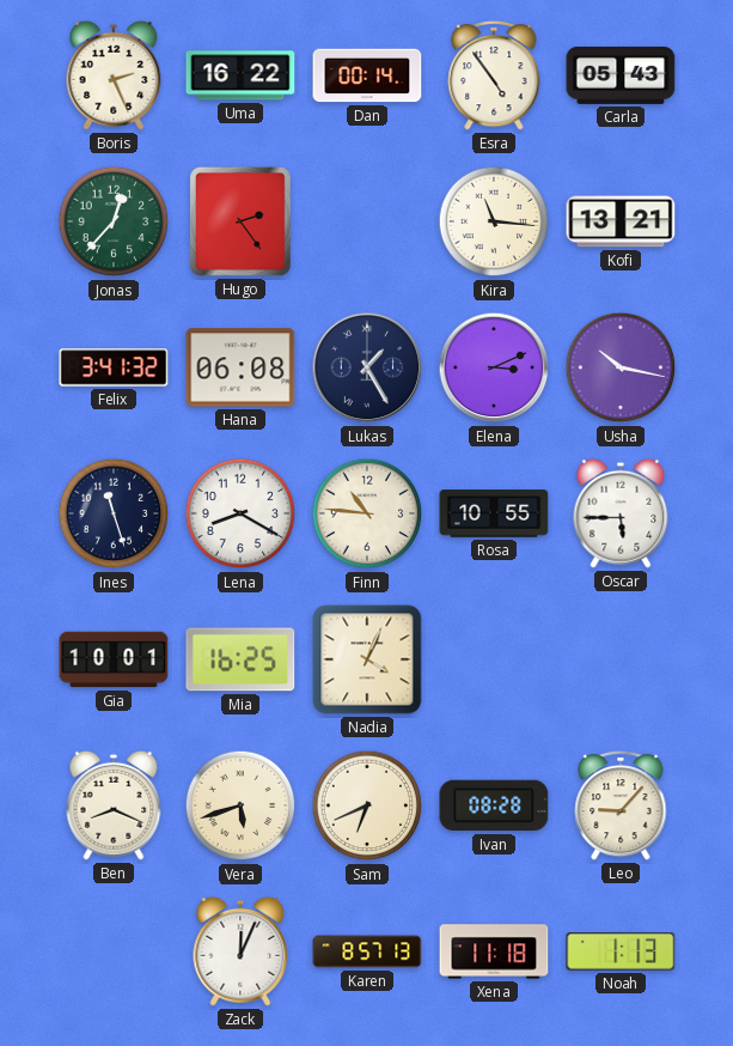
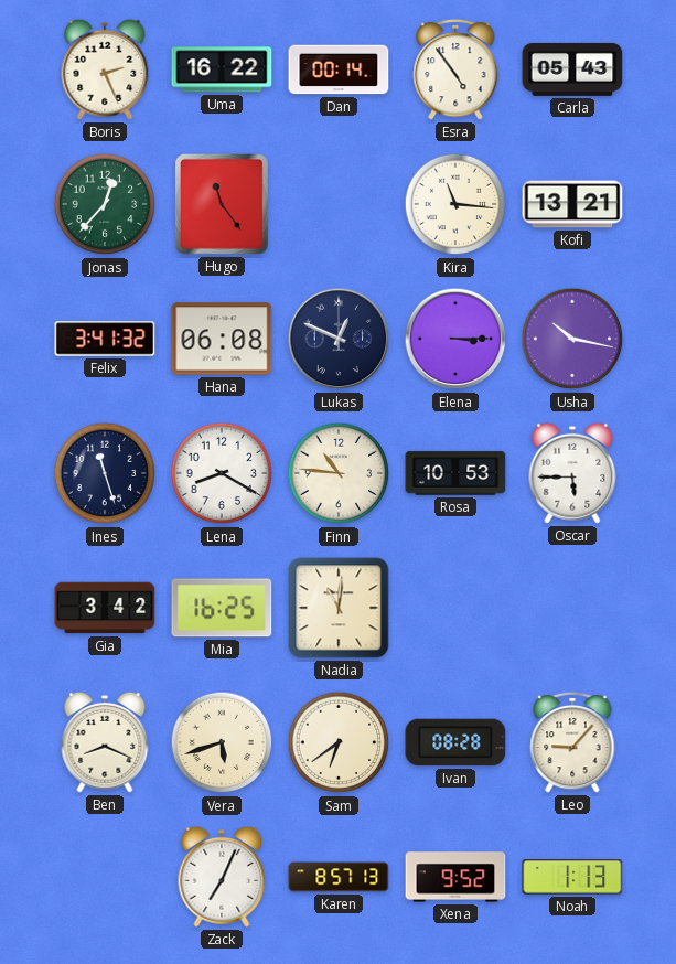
Hugo: 2:24 -> 11:24
Lukas: 1:25 -> 12:49
Elena: 3:11 -> 3:15
Rosa: 10:55 -> 10:53
Gia: 10:01 -> 3:42
Nadia: 4:04 -> 11:01
Sam: 6:41 -> 6:39
Zack: 12:04 -> 7:04
Xena: 11:18 -> 9:52
